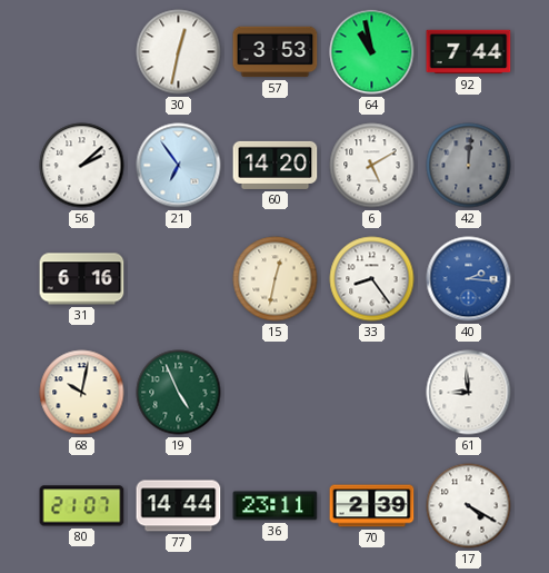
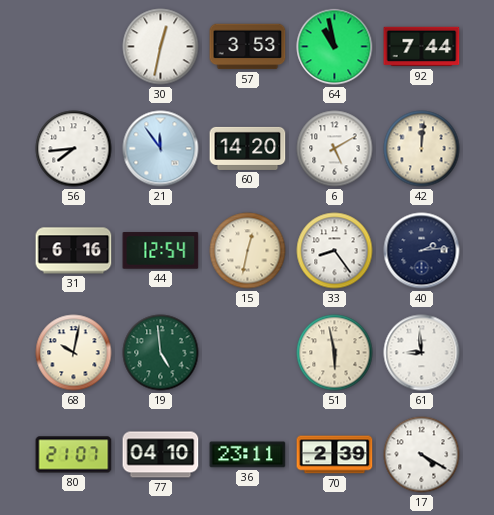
56: 2:08 -> 7:44
21: 6:54 -> 11:54
42 dial: grey -> cream
44: none -> 12:54
40: 2:16 -> 2:14
40 dial: blue -> navy
19: 4:56 -> 4:59
51: none -> 5:58
77: 14:44 -> 04:10
